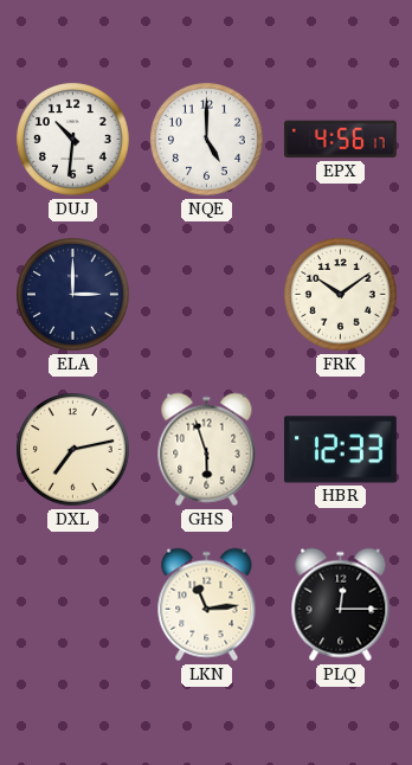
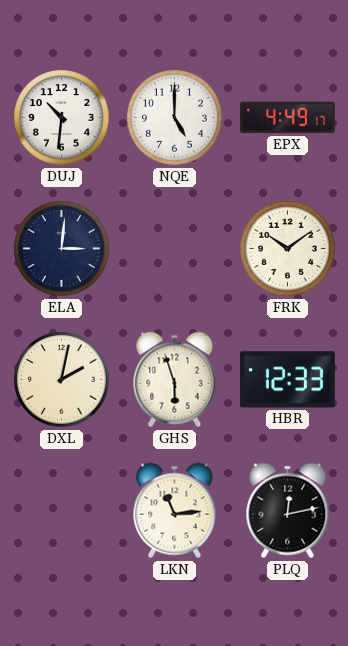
EPX: 4:56 -> 4:49
ELA: 3:00 -> 3:01
DXL: 7:13 -> 2:02
PLQ: 12:15 -> 12:13
